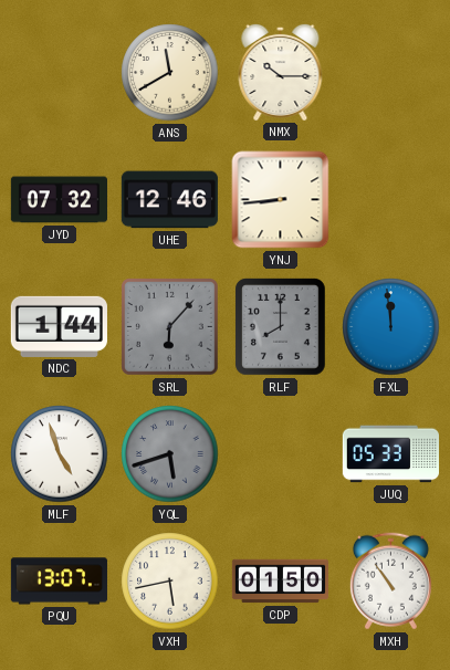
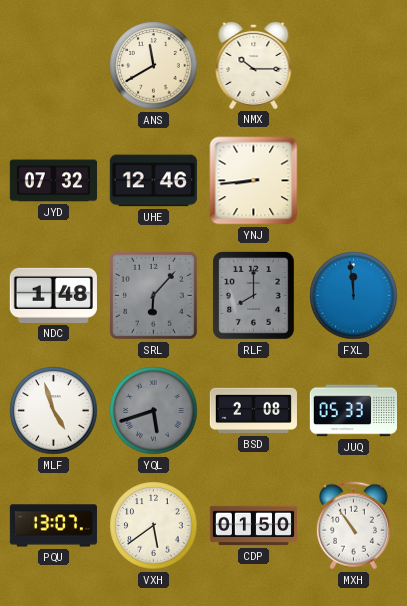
NDC: 1:44 -> 1:48
BSD: none -> 2:08
VXH: 5:43 -> 5:39
